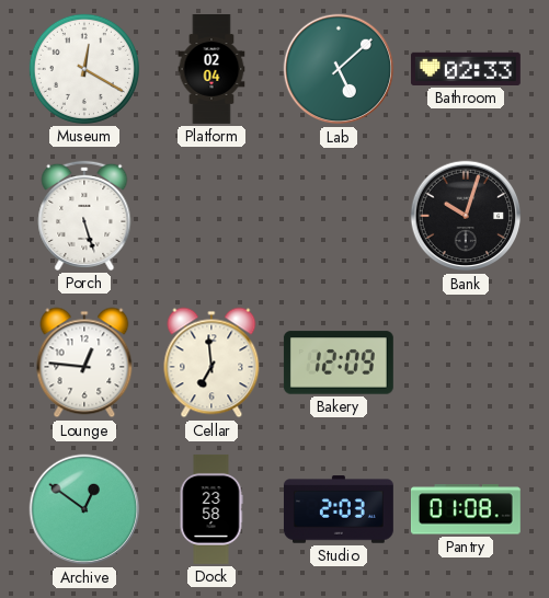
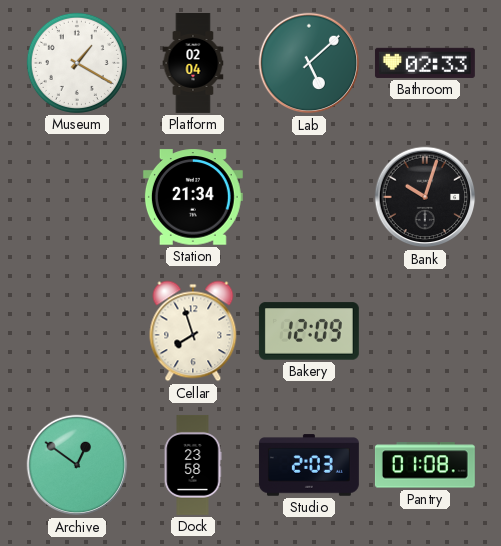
Museum: 12:20 -> 1:20
Porch: 5:27 -> none
Station: none -> 21:34
Lounge: 12:46 -> none
Cellar: 6:59 -> 7:57
